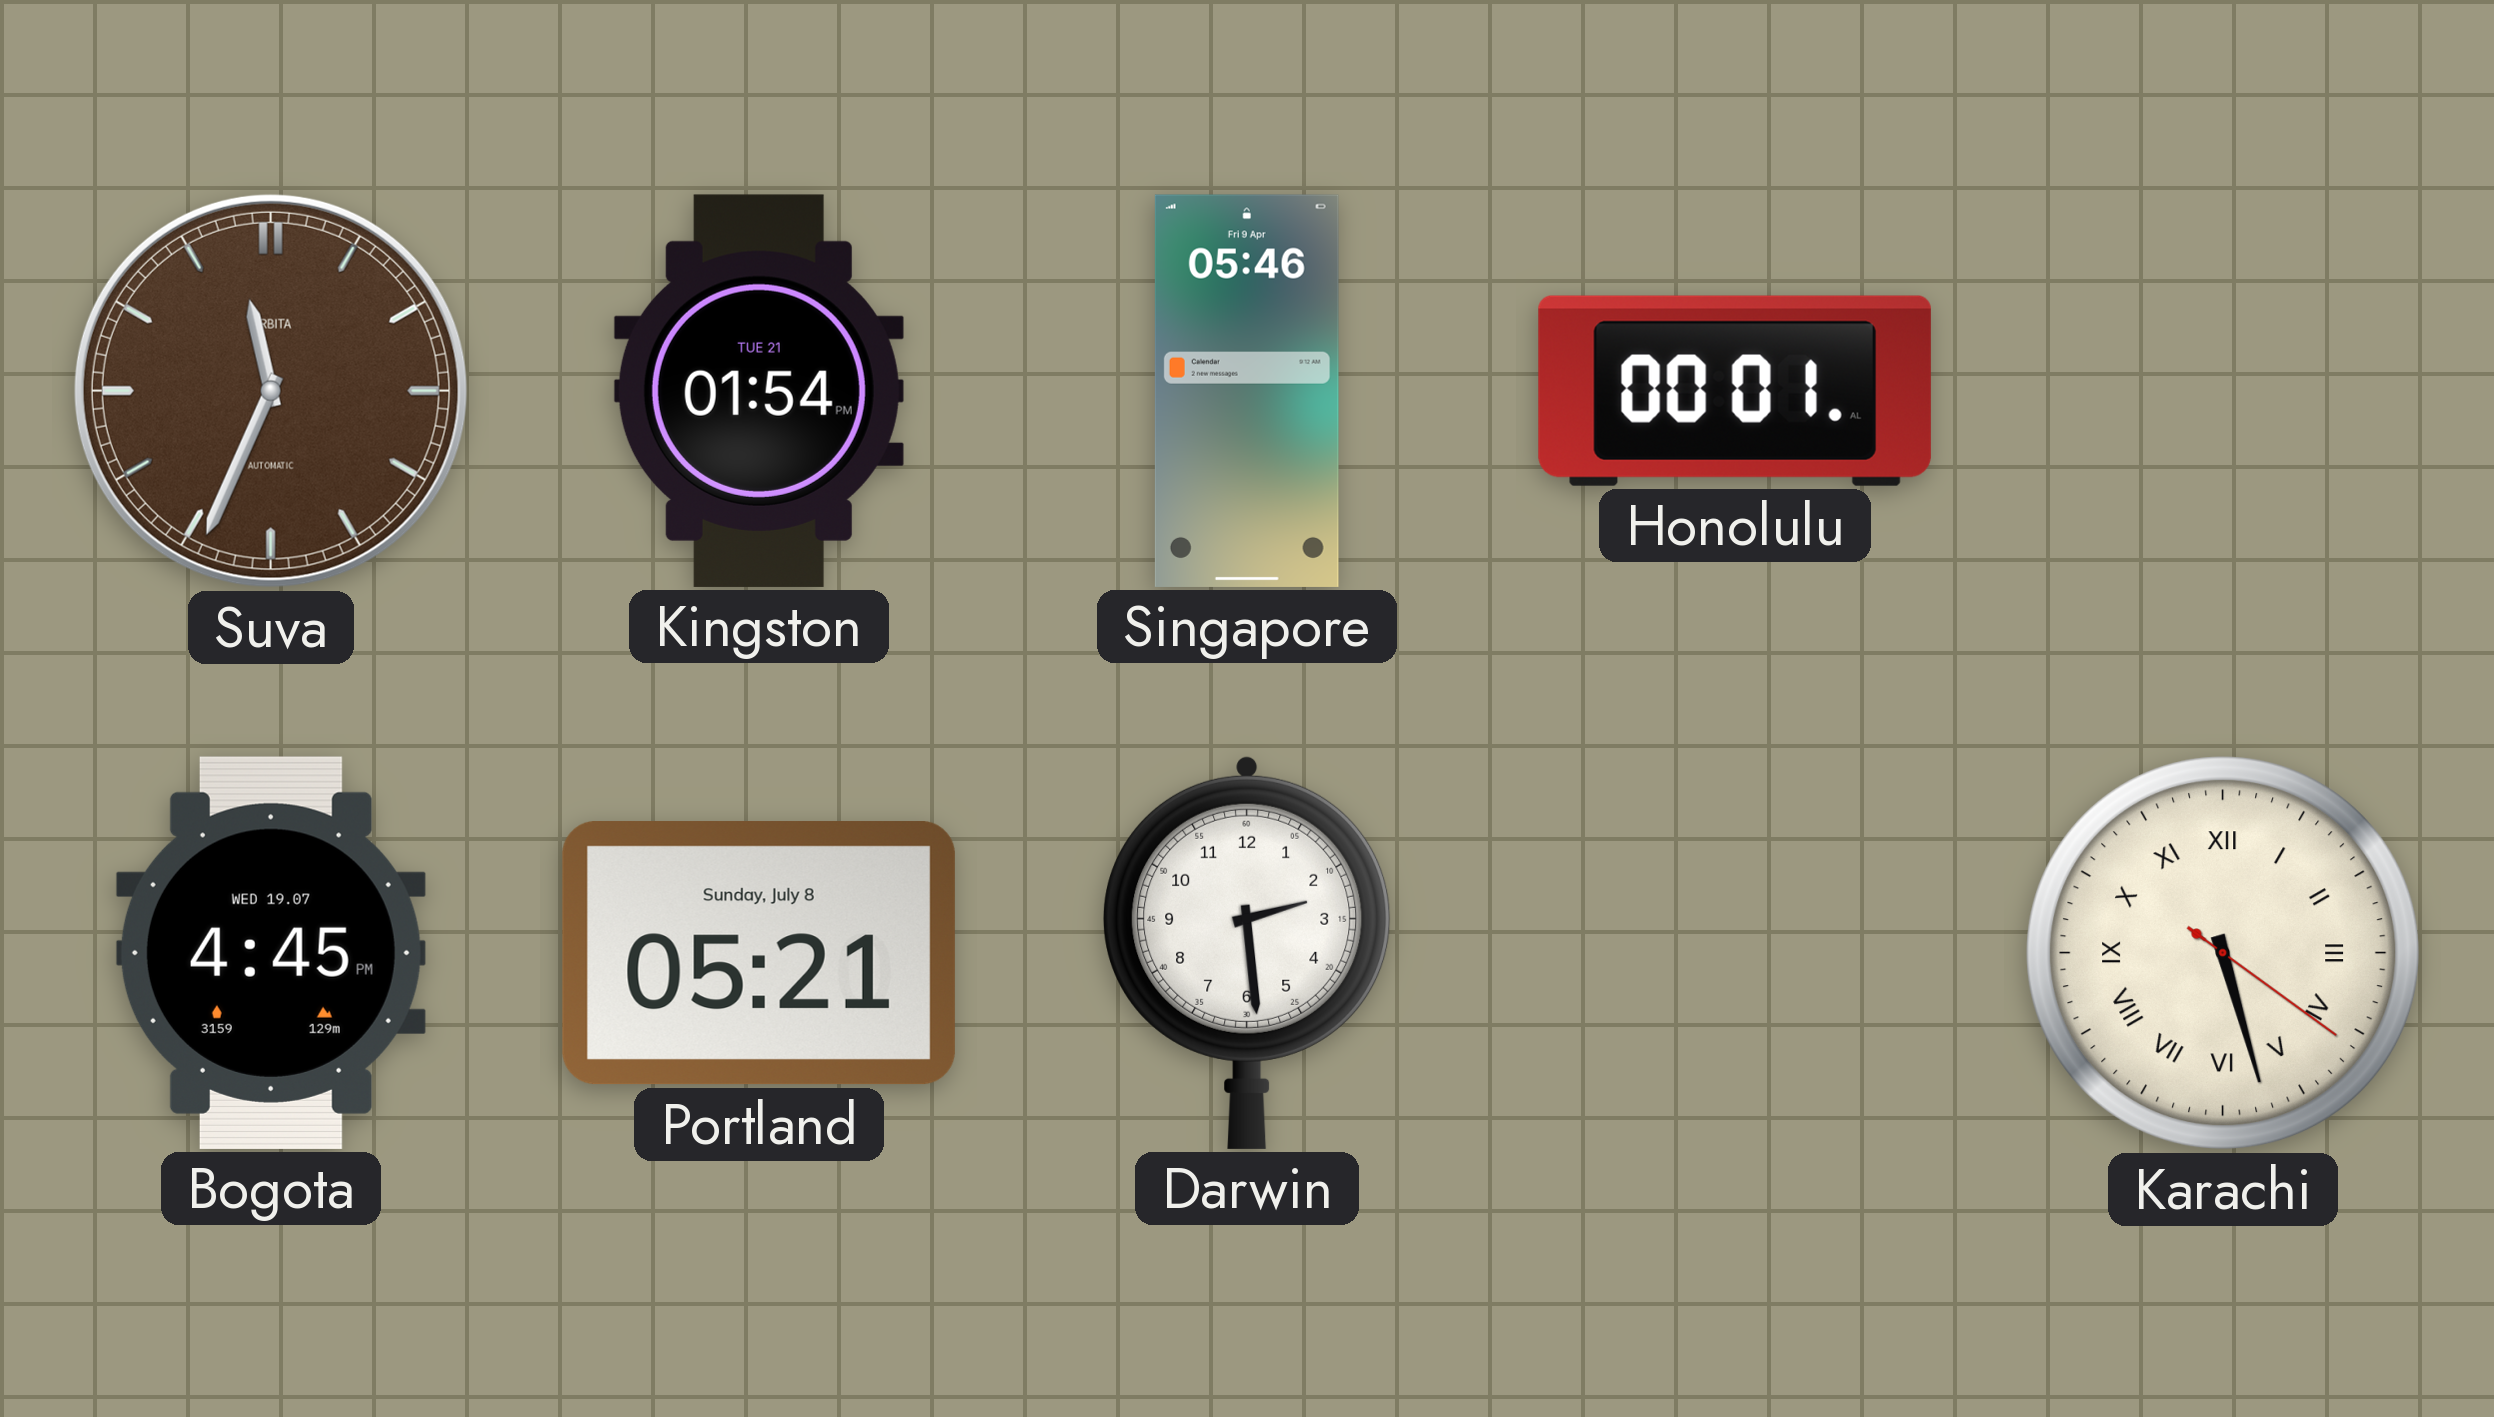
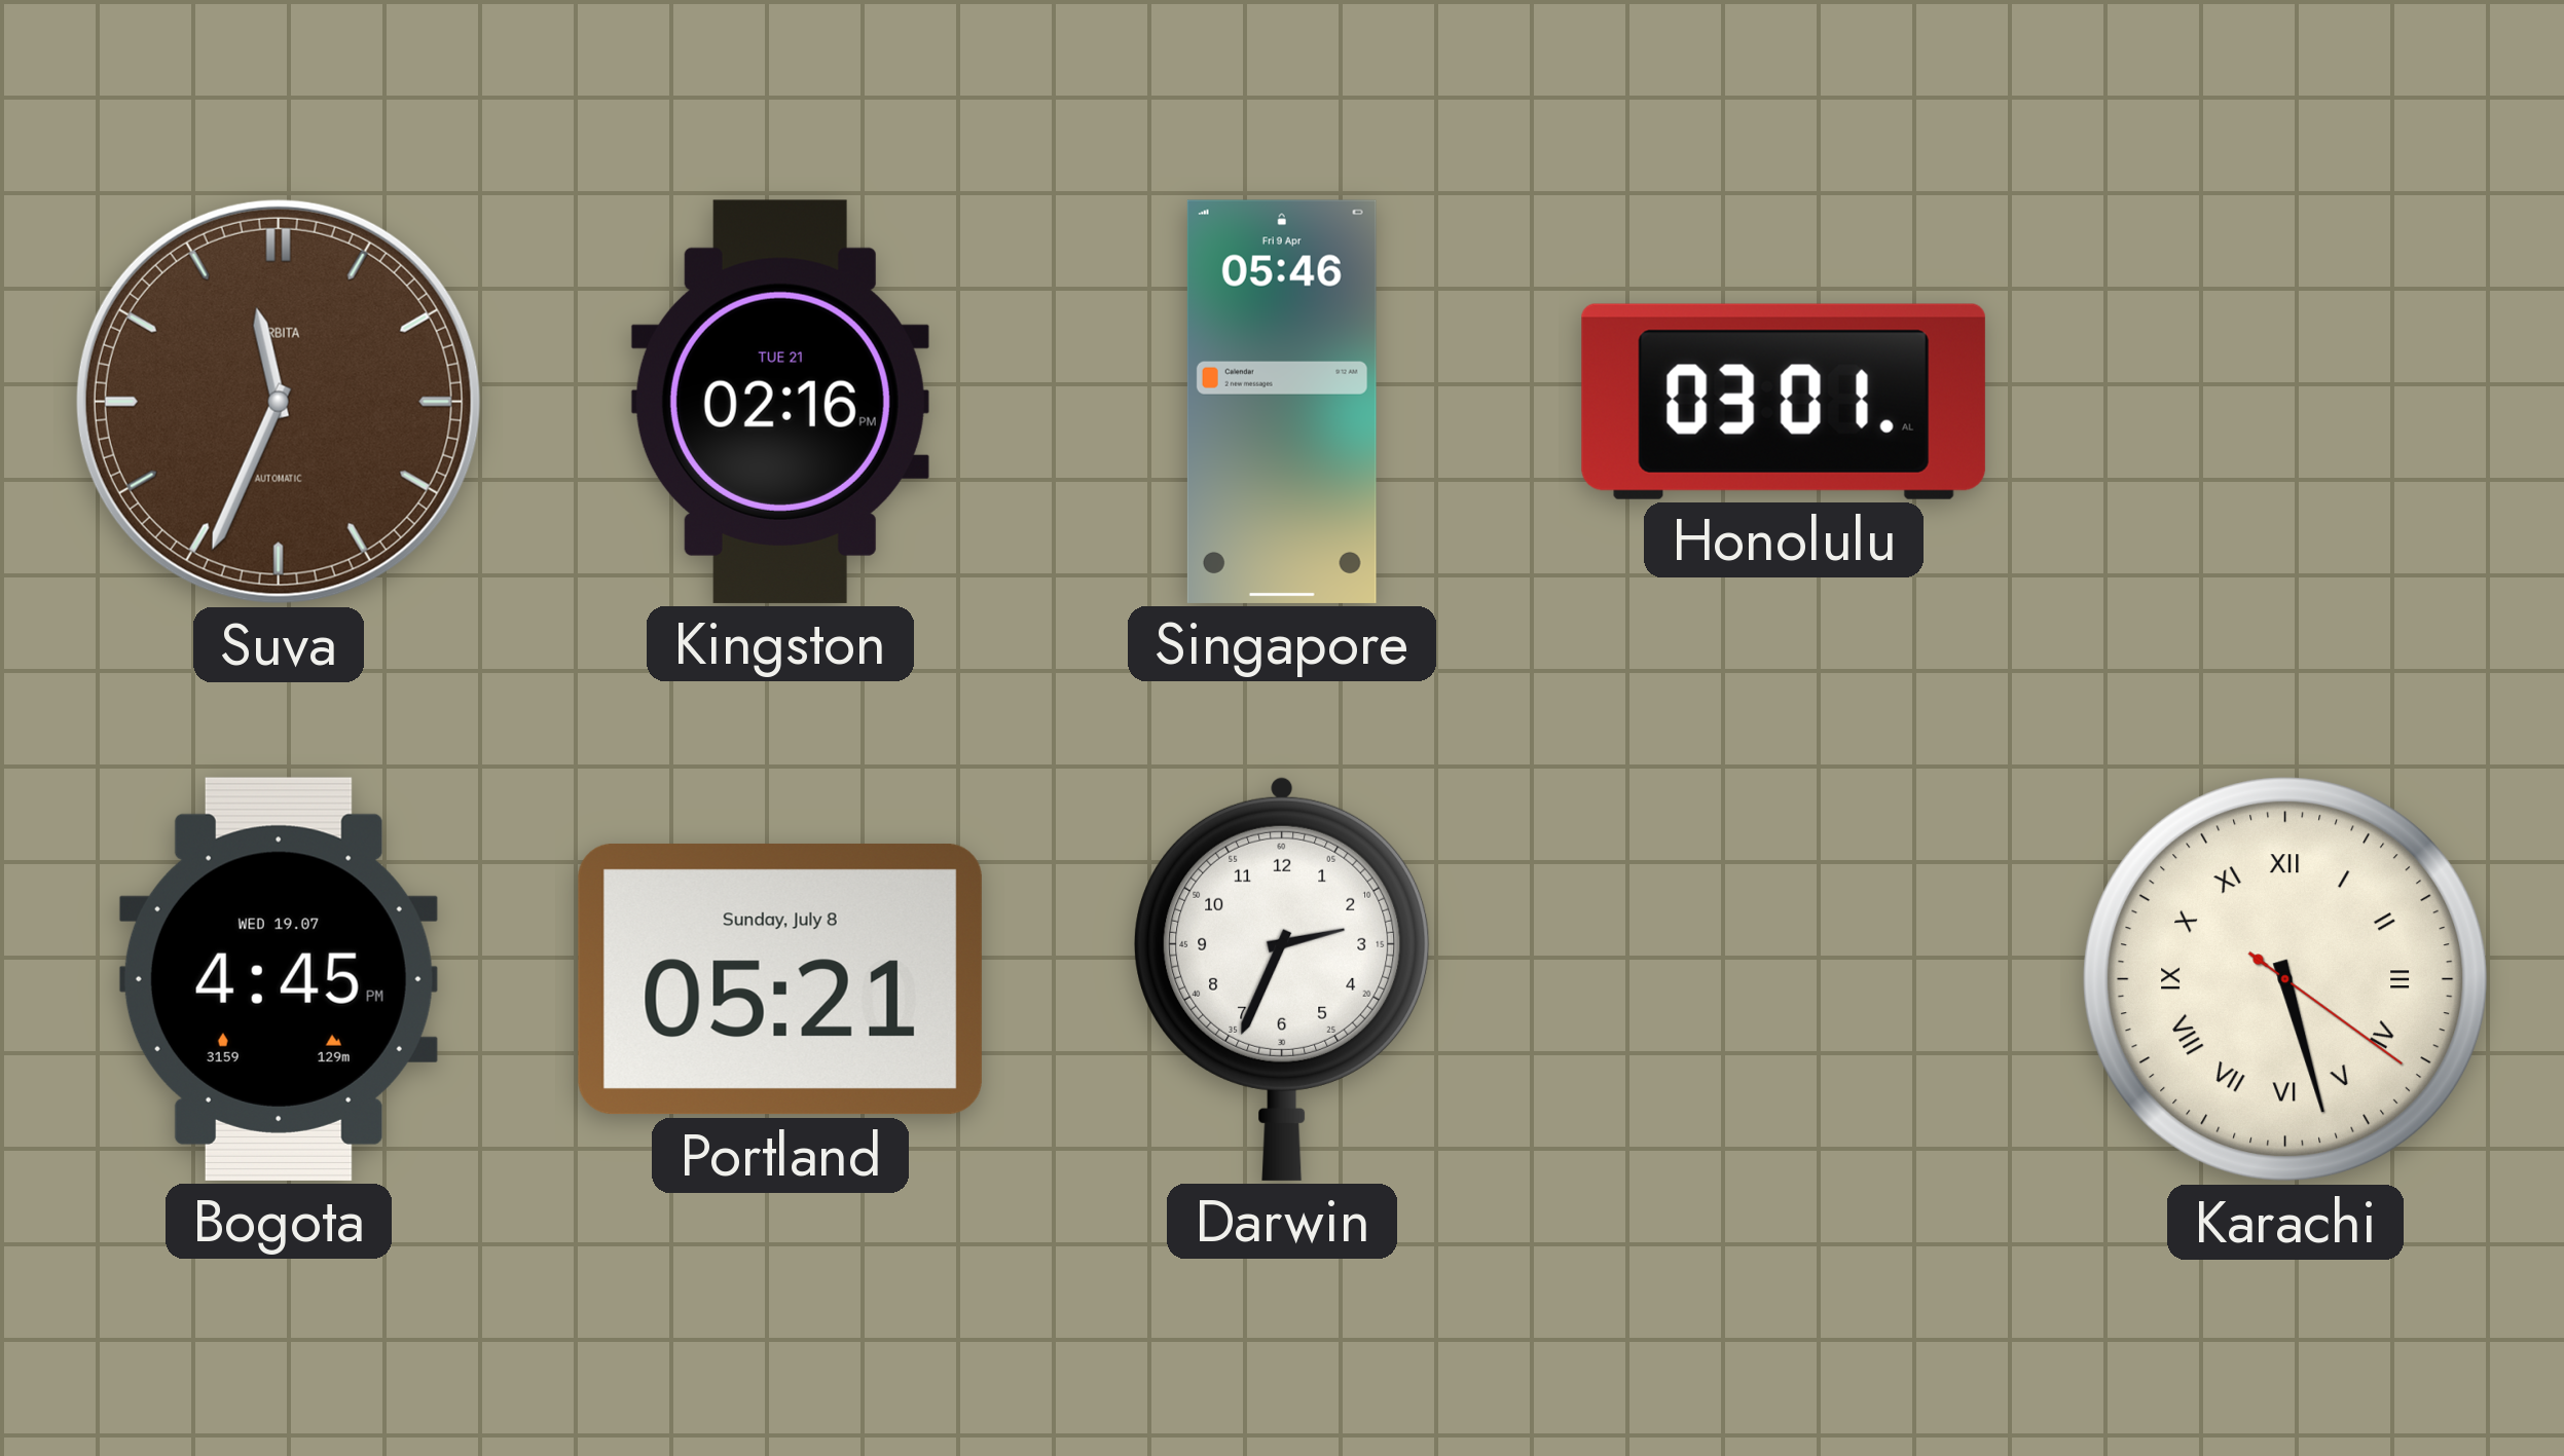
Kingston: 01:54 -> 02:16
Honolulu: 00:01 -> 03:01
Darwin: 2:29 -> 2:34
